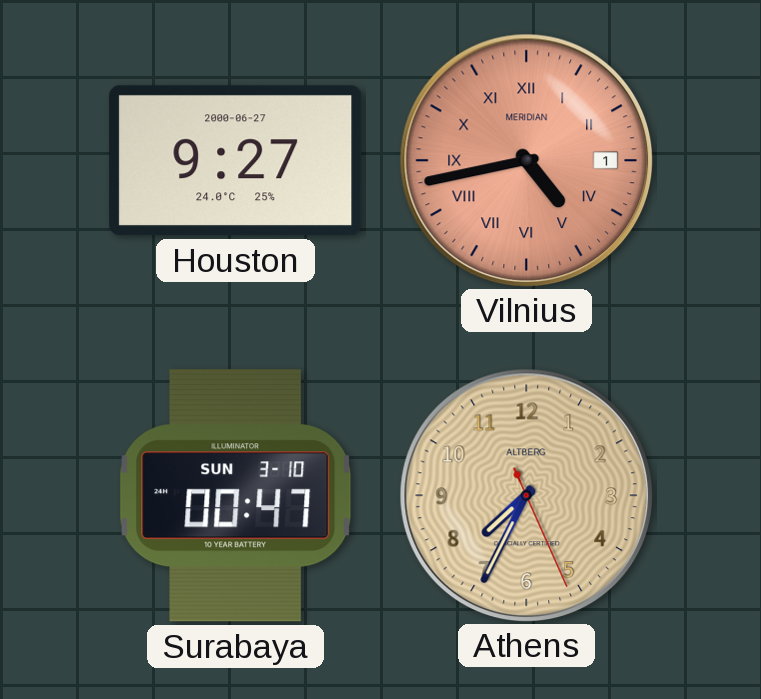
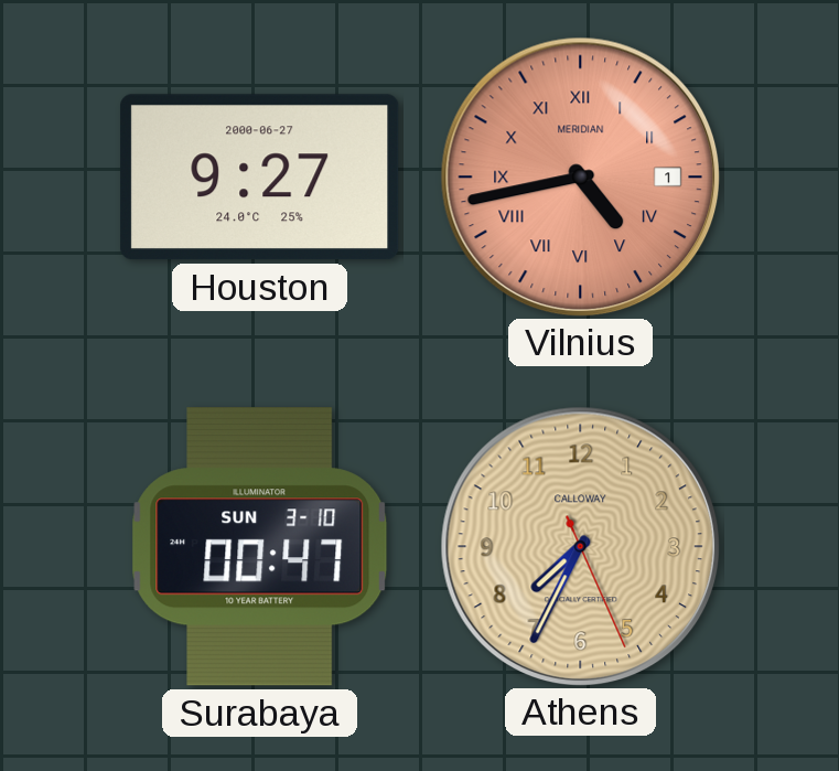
Athens brand: ALTBERG -> CALLOWAY
